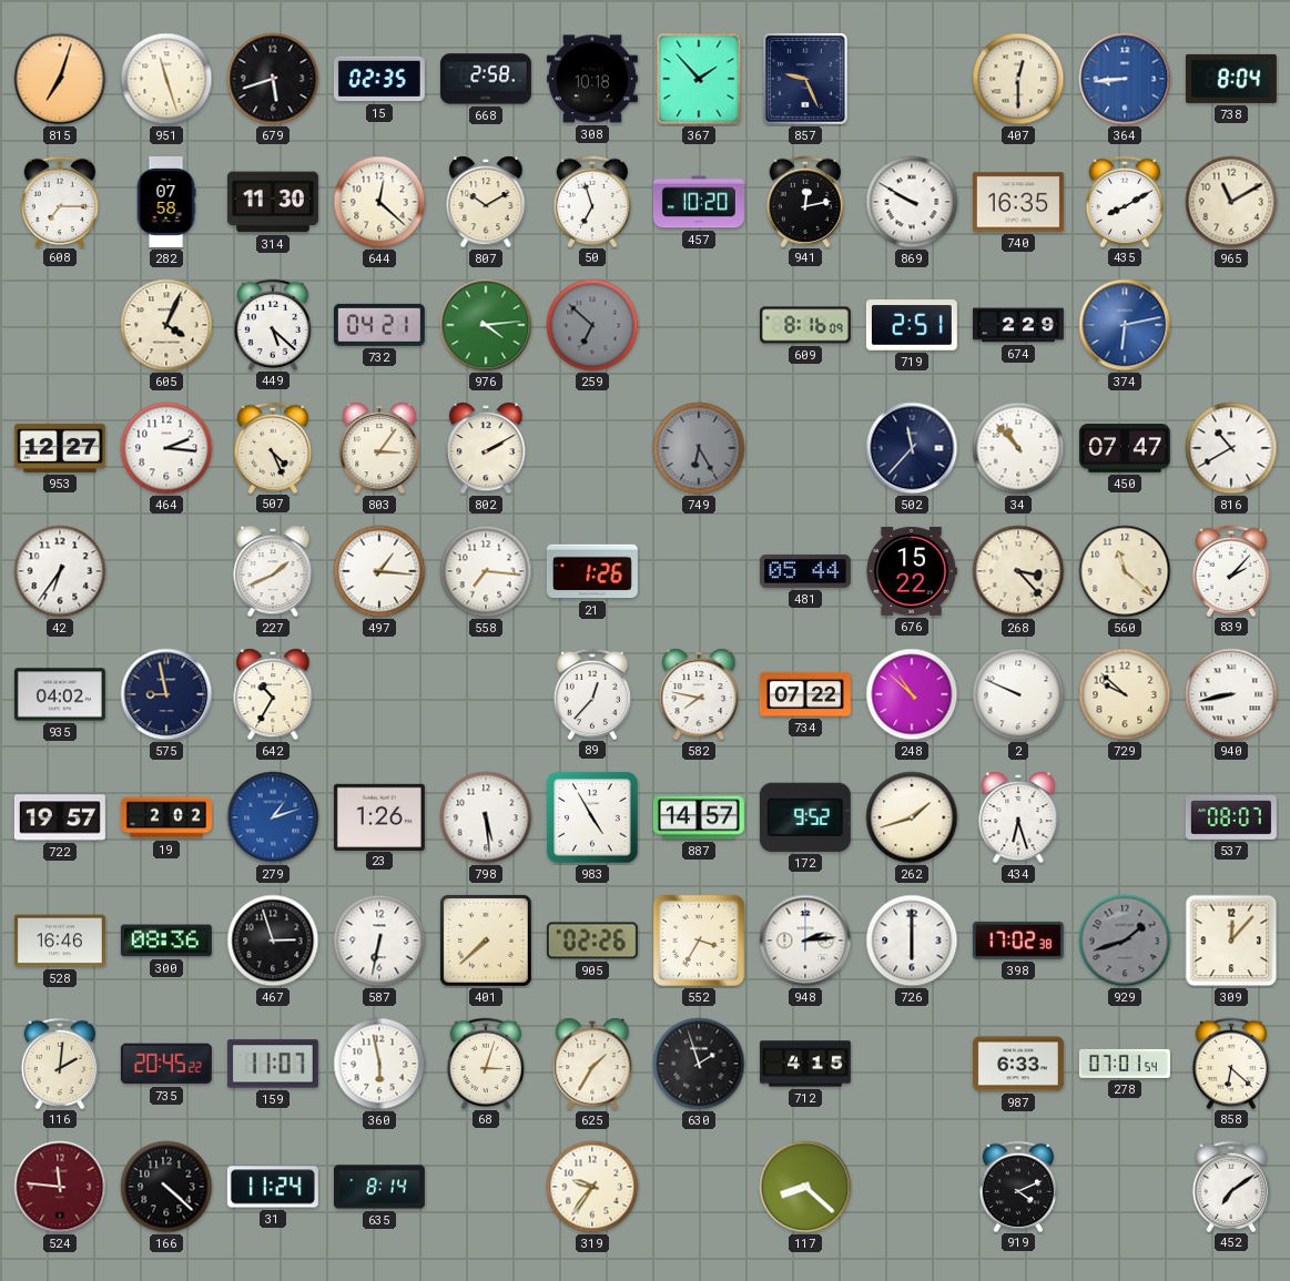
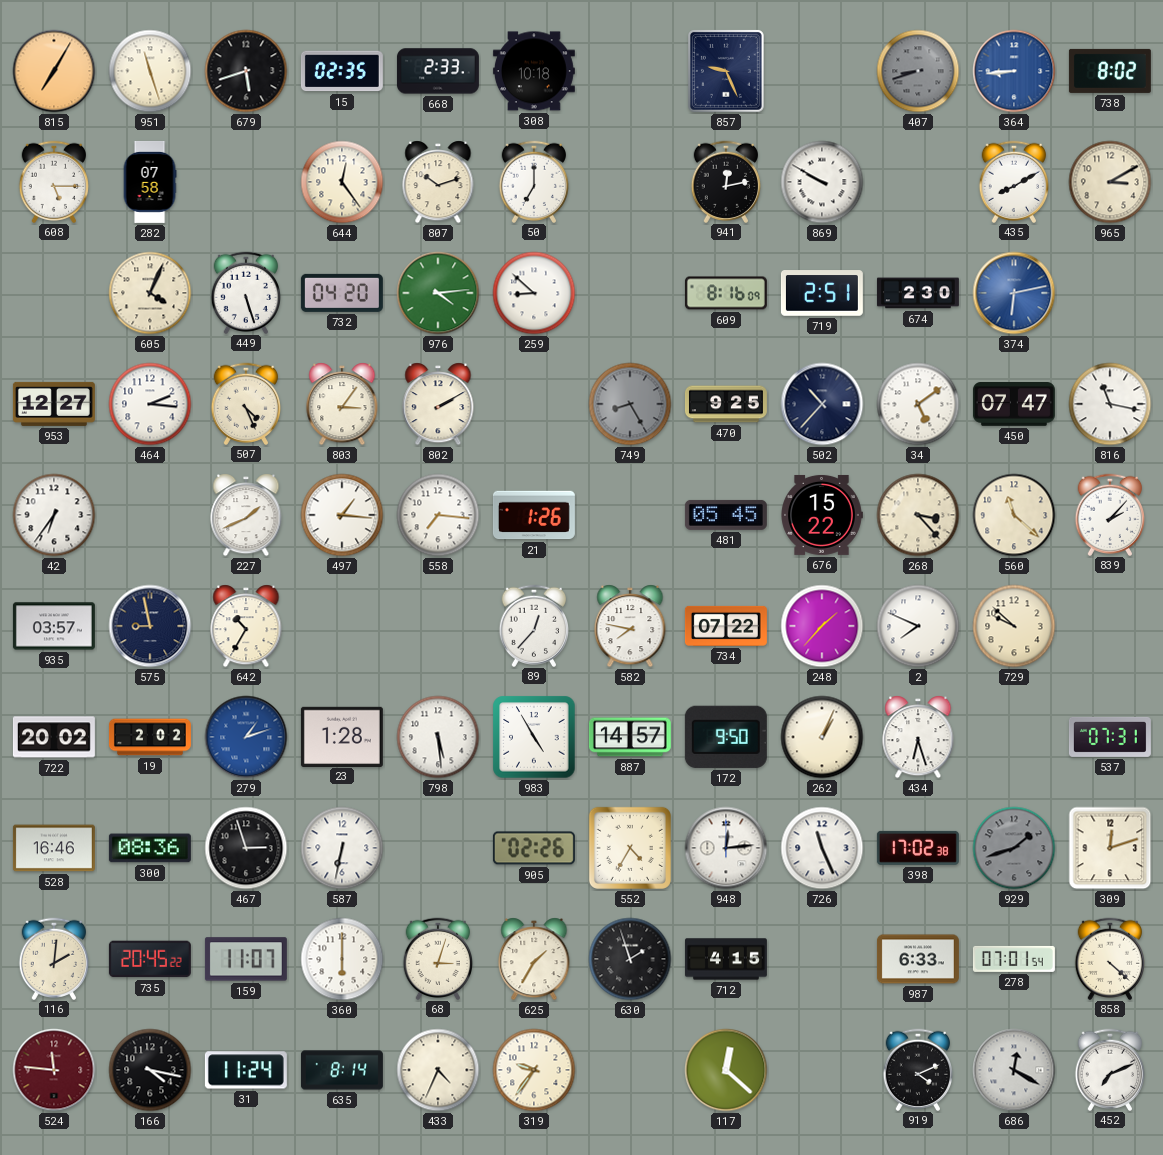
815: 7:03 -> 7:05
668: 2:58 -> 2:33
367: 1:53 -> none
407: 12:30 -> 8:42
407 dial: cream -> grey
738: 8:04 -> 8:02
608: 7:15 -> 5:15
314: 11:30 -> none
644: 12:22 -> 12:24
807: 10:10 -> 10:12
50: 6:57 -> 7:00
457: 10:20 -> none
740: 16:35 -> none
965: 11:10 -> 3:10
449: 5:22 -> 5:27
732: 04:21 -> 04:20
259: 6:52 -> 8:52
259 dial: grey -> white
674: 2:29 -> 2:30
749: 6:25 -> 8:25
470: none -> 9:25
502: 11:37 -> 10:37
34: 10:53 -> 5:09
816: 10:40 -> 11:17
481: 05:44 -> 05:45
935: 04:02 -> 03:57
248: 10:52 -> 1:37
2: 9:49 -> 7:49
940: 8:43 -> none
722: 19:57 -> 20:02
23: 1:26 -> 1:28
172: 9:52 -> 9:50
262: 1:42 -> 1:04
537: 08:07 -> 07:31
401: 7:38 -> none
552: 3:35 -> 4:35
948: 2:14 -> 12:14
726: 6:00 -> 11:26
309: 12:07 -> 12:12
360: 5:58 -> 6:00
858: 6:22 -> 4:22
166: 4:22 -> 4:17
433: none -> 4:34
117: 8:22 -> 12:22
686: none -> 12:20
452: 7:09 -> 7:11
